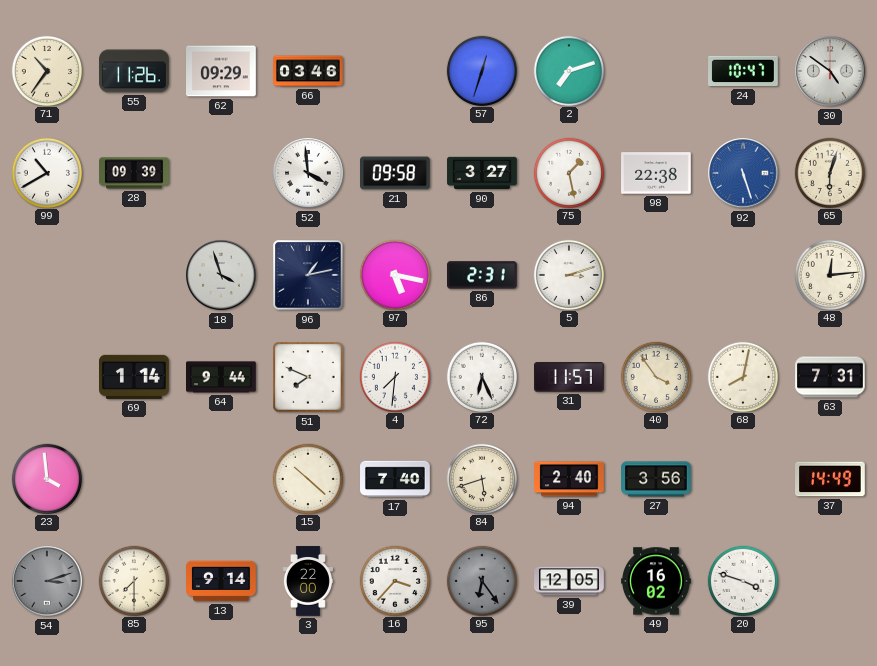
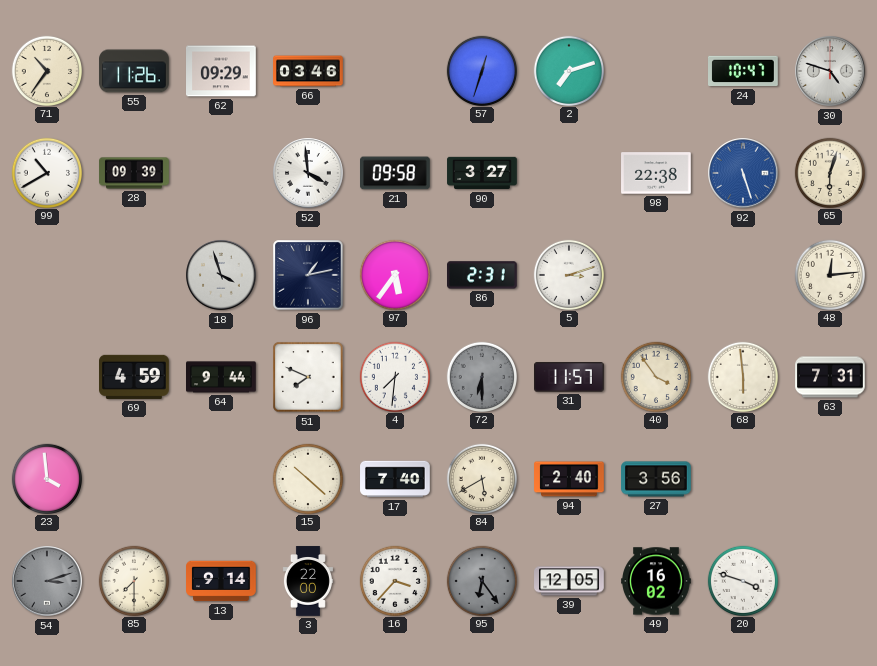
30: 4:51 -> 4:48
75: 1:28 -> none
97: 5:17 -> 5:36
69: 1:14 -> 4:59
72: 6:26 -> 6:30
72 dial: white -> grey
68: 8:02 -> 5:59
84: 5:42 -> 5:40
37: 14:49 -> none
